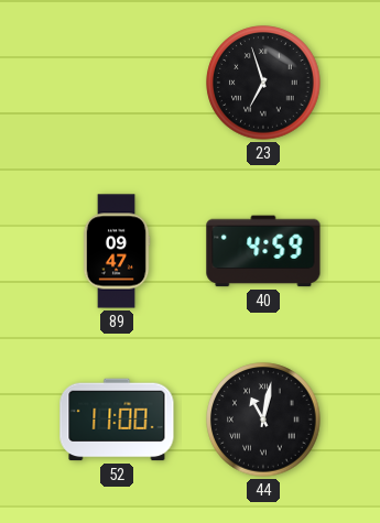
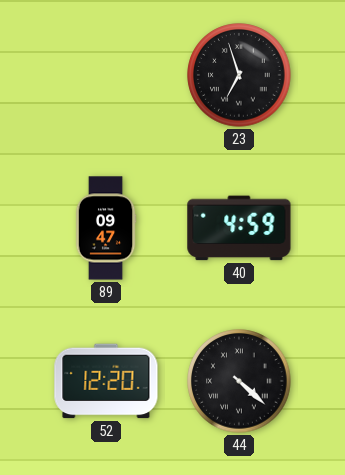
52: 11:00 -> 12:20
44: 11:02 -> 4:22
